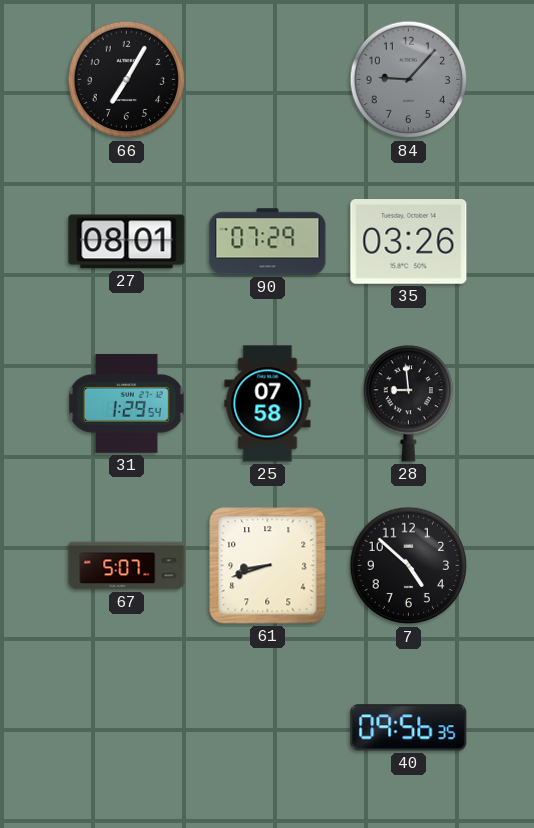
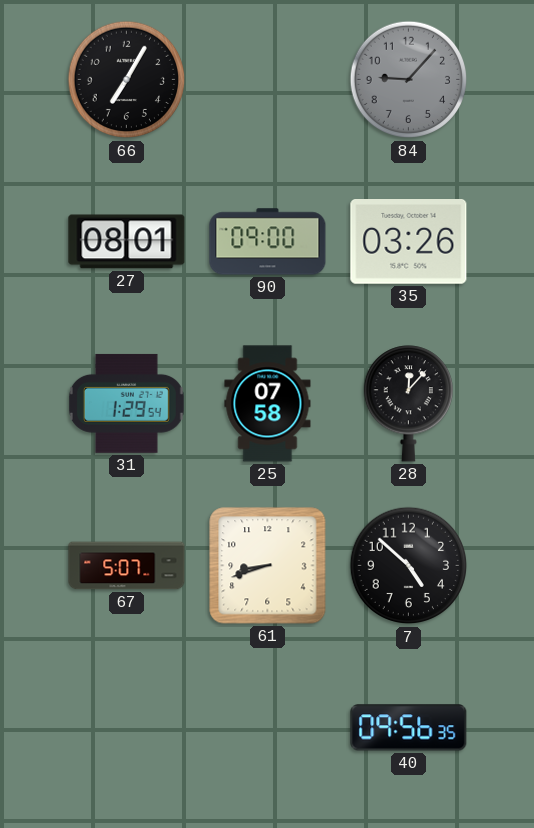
90: 07:29 -> 09:00
28: 8:59 -> 12:07
